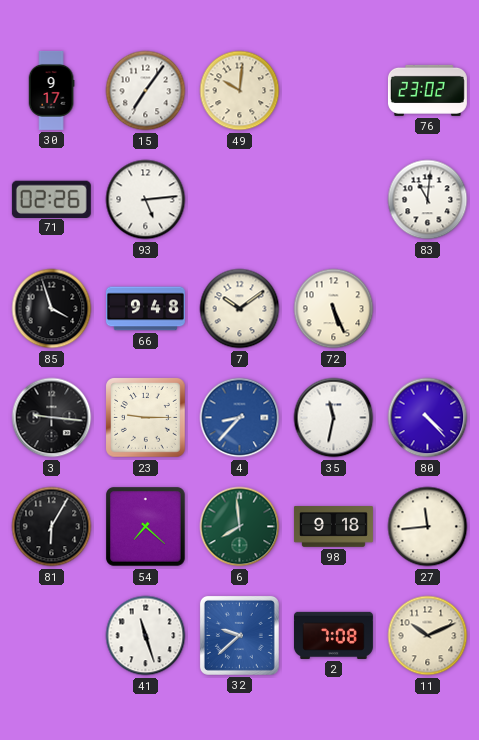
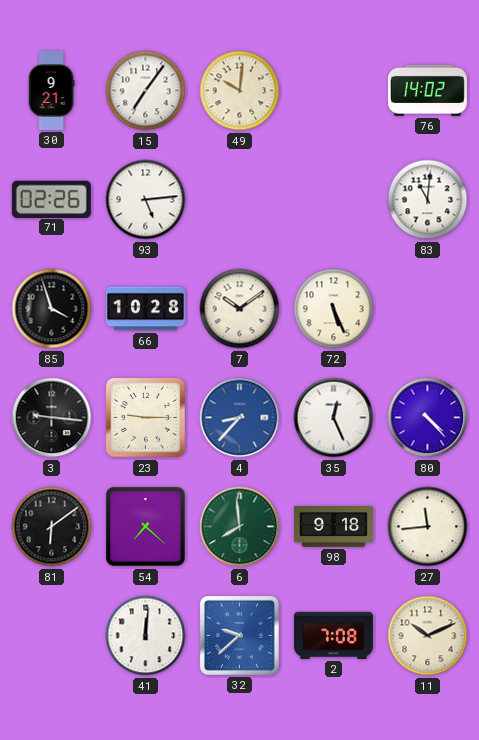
30: 9:17 -> 9:21
76: 23:02 -> 14:02
66: 9:48 -> 10:28
35: 11:32 -> 12:26
81: 6:05 -> 6:09
41: 11:27 -> 12:01
